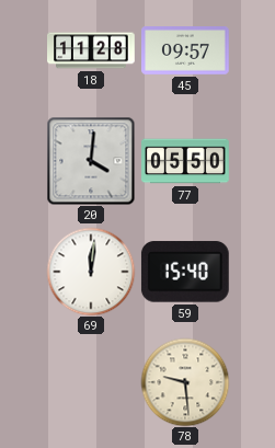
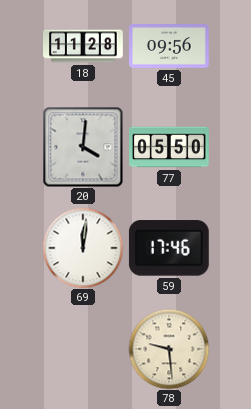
45: 09:57 -> 09:56
59: 15:40 -> 17:46
